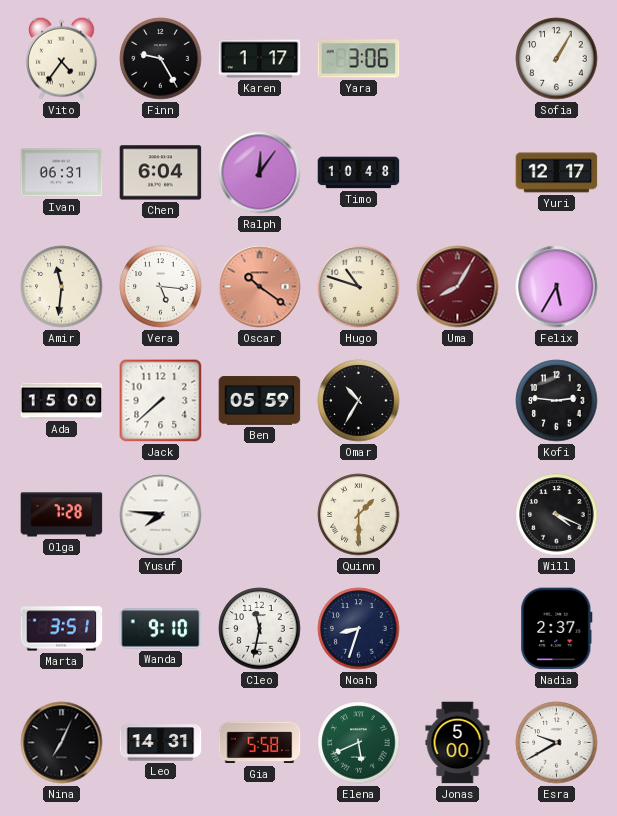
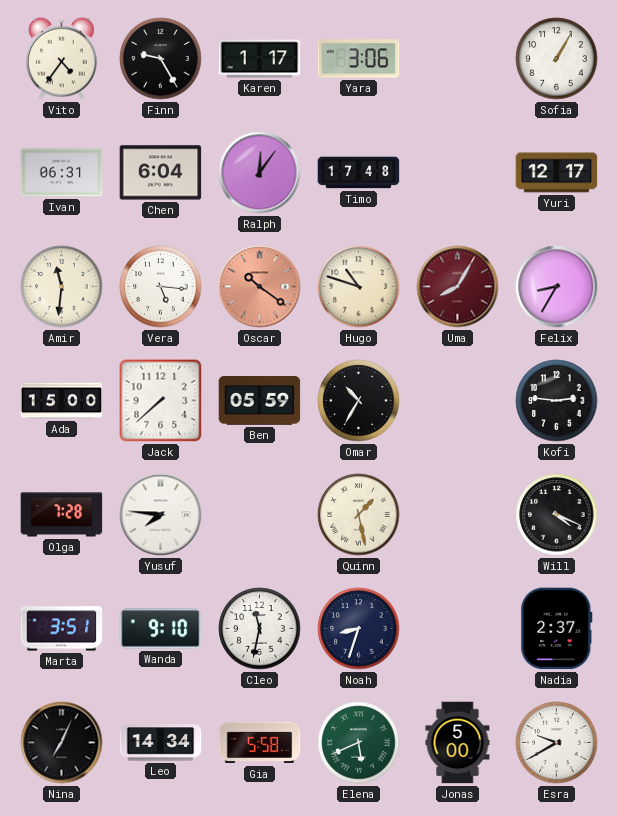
Timo: 10:48 -> 17:48
Felix: 5:35 -> 8:35
Quinn: 1:30 -> 1:28
Leo: 14:31 -> 14:34
